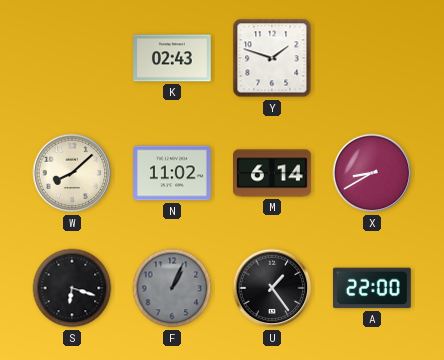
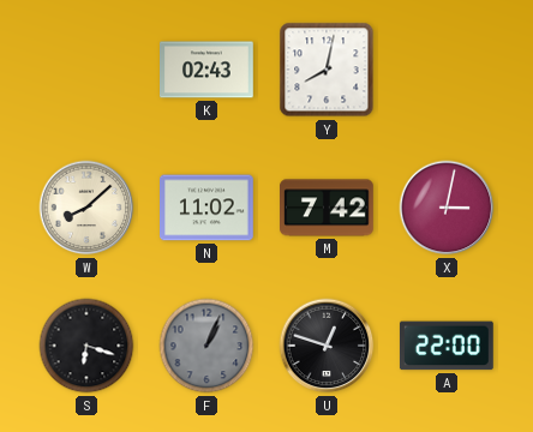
Y: 1:48 -> 8:02
M: 6:14 -> 7:42
X: 8:40 -> 3:02
U: 1:24 -> 12:48
